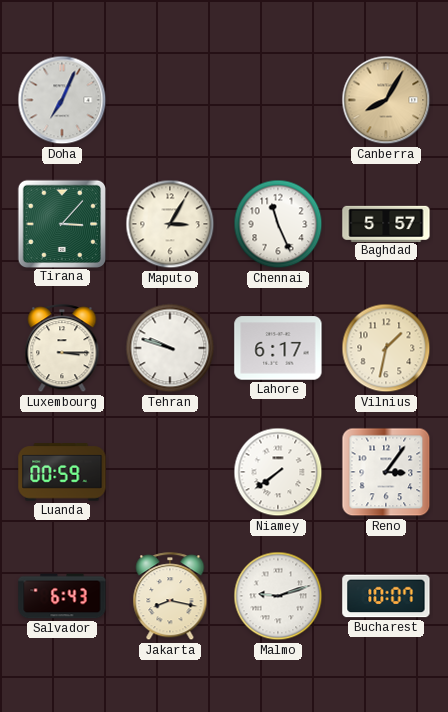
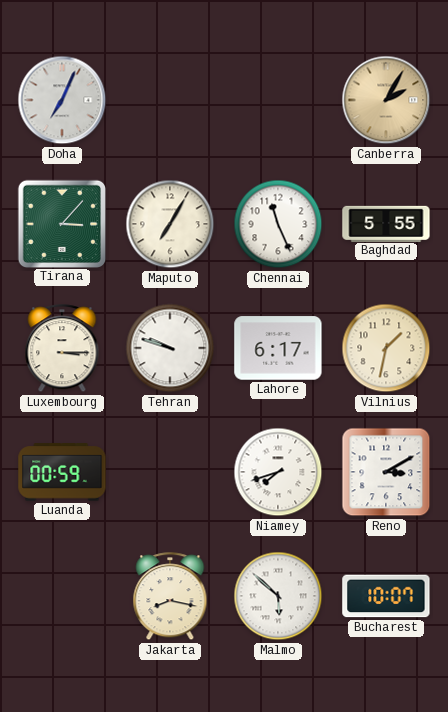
Canberra: 8:05 -> 2:05
Maputo: 3:05 -> 7:05
Baghdad: 5:57 -> 5:55
Niamey: 7:39 -> 7:42
Reno: 3:06 -> 3:10
Salvador: 6:43 -> none
Malmo: 9:12 -> 5:52
